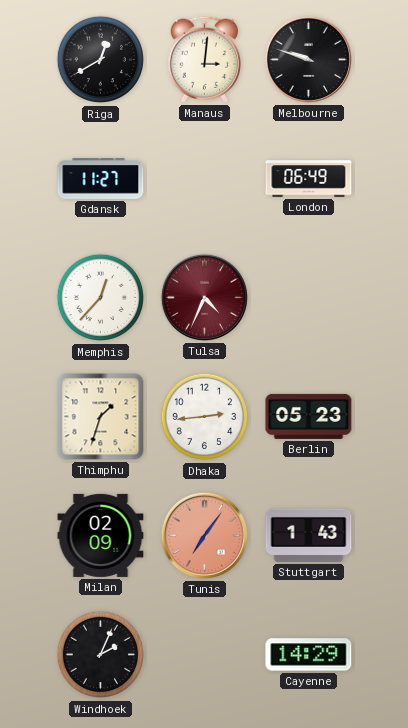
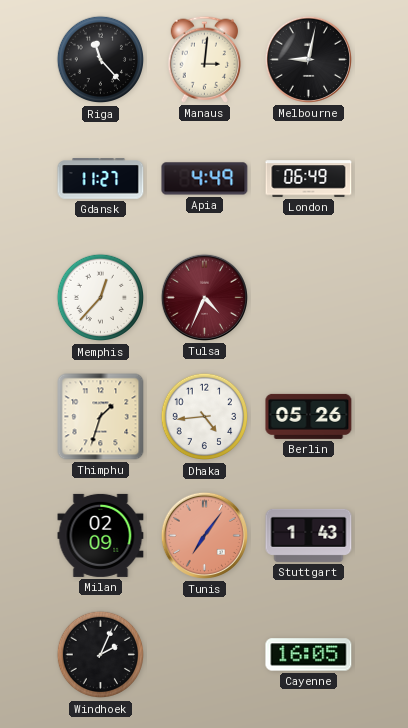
Riga: 12:40 -> 11:23
Melbourne: 9:48 -> 9:02
Apia: none -> 4:49
Dhaka: 2:44 -> 4:44
Berlin: 05:23 -> 05:26
Cayenne: 14:29 -> 16:05
